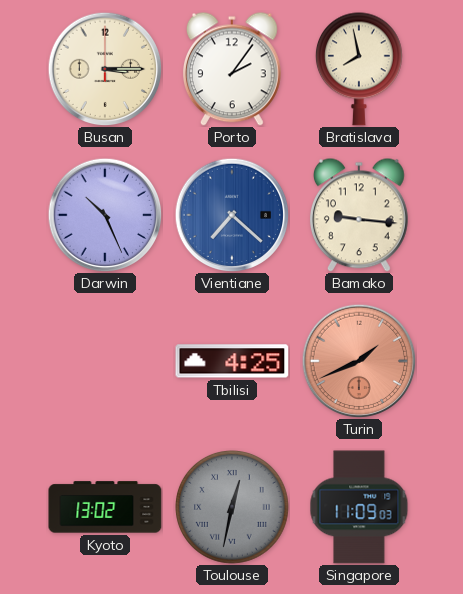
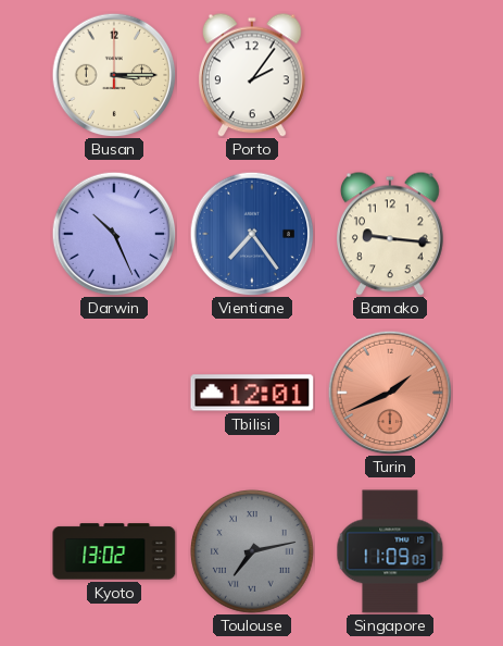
Bratislava: 7:58 -> none
Vientiane: 7:22 -> 7:24
Tbilisi: 4:25 -> 12:01
Toulouse: 12:32 -> 7:13
